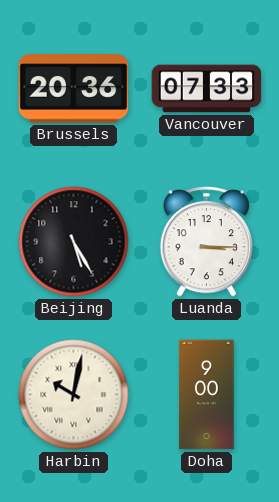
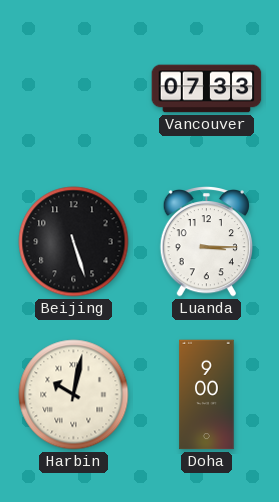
Brussels: 20:36 -> none
Beijing: 5:25 -> 5:27
